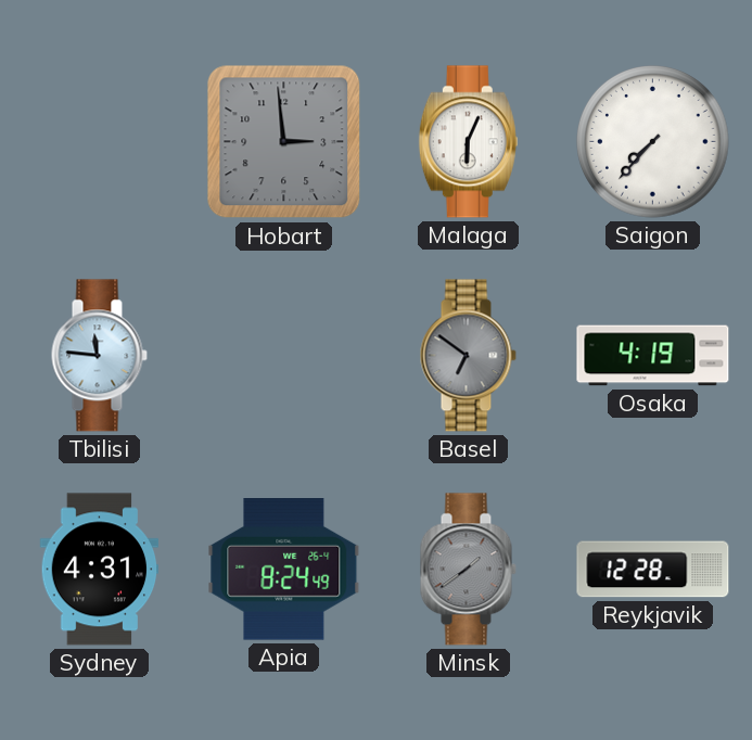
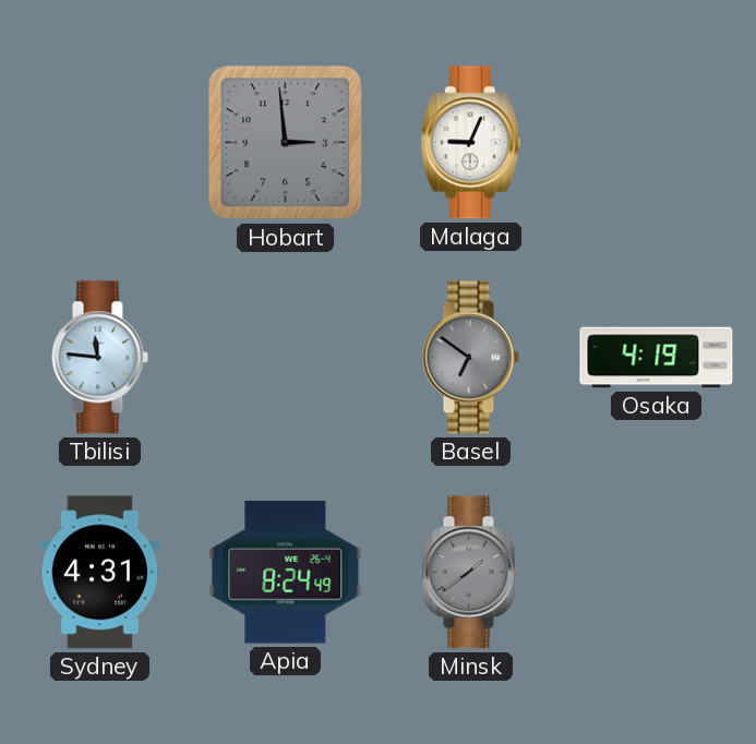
Malaga: 6:04 -> 9:04
Saigon: 7:37 -> none
Reykjavik: 12:28 -> none
